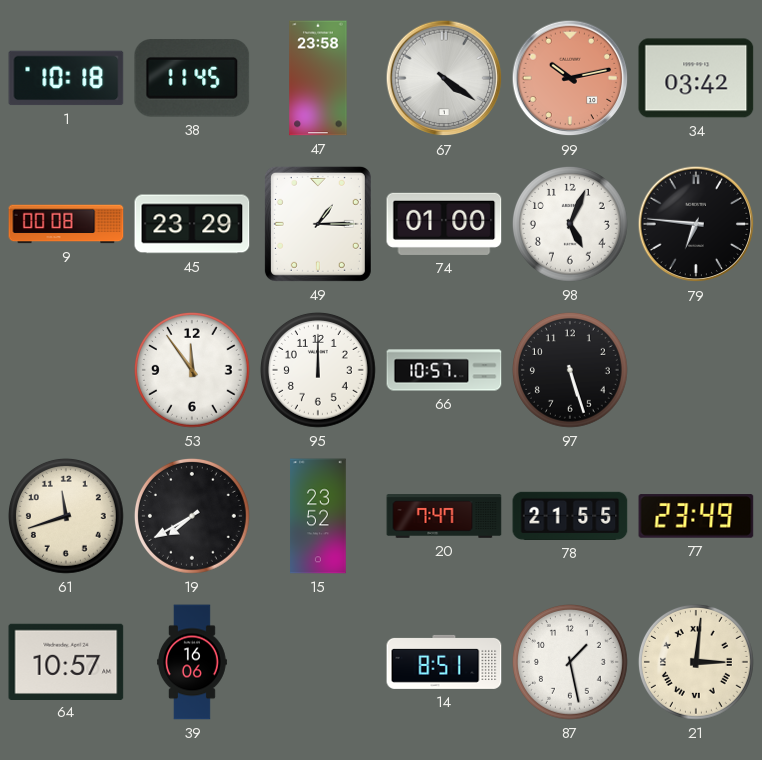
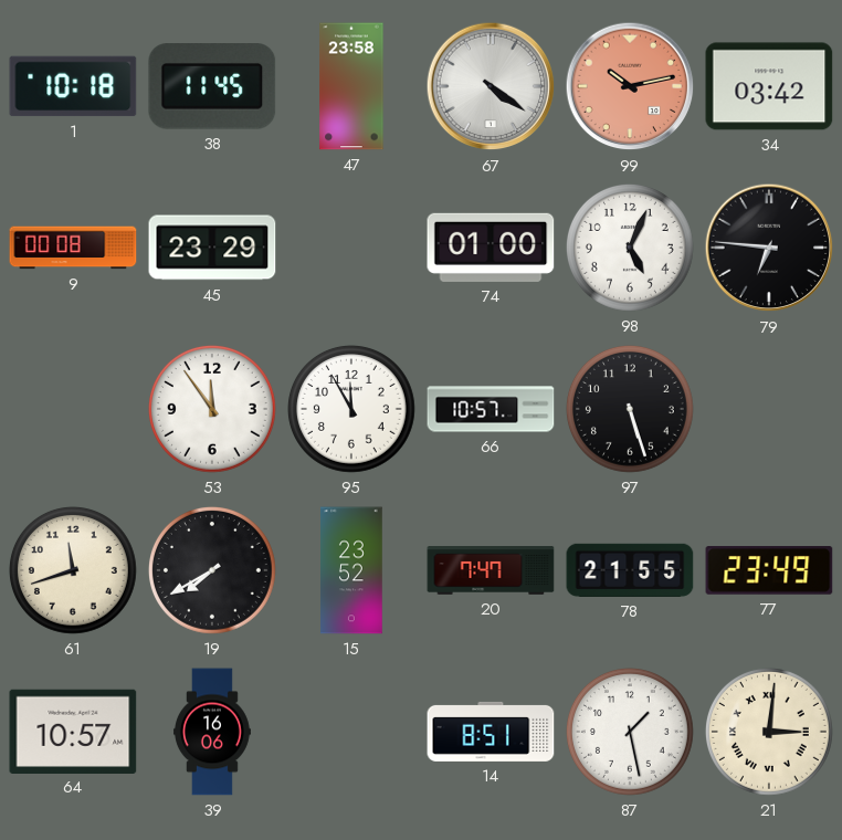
49: 1:15 -> none
95: 12:00 -> 11:55
